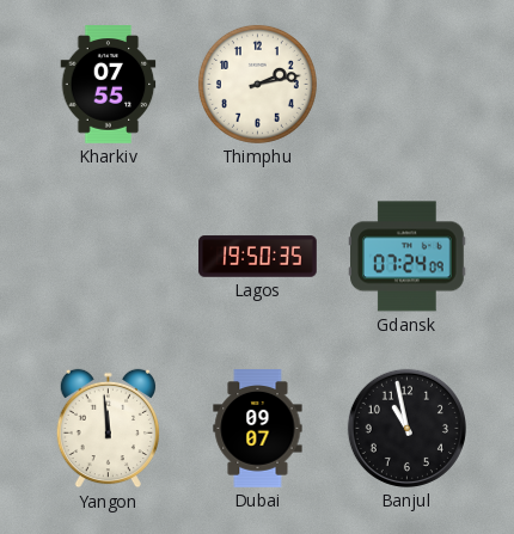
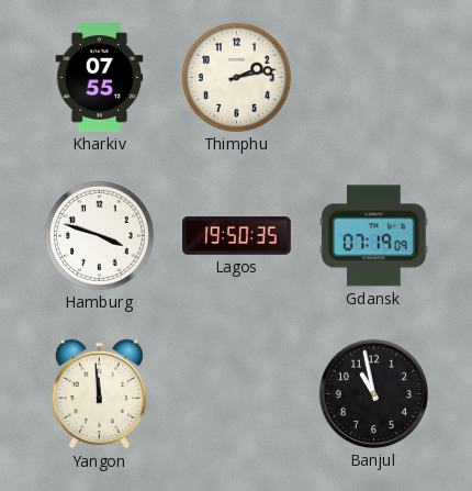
Hamburg: none -> 3:48
Gdansk: 07:24 -> 07:19
Dubai: 09:07 -> none
